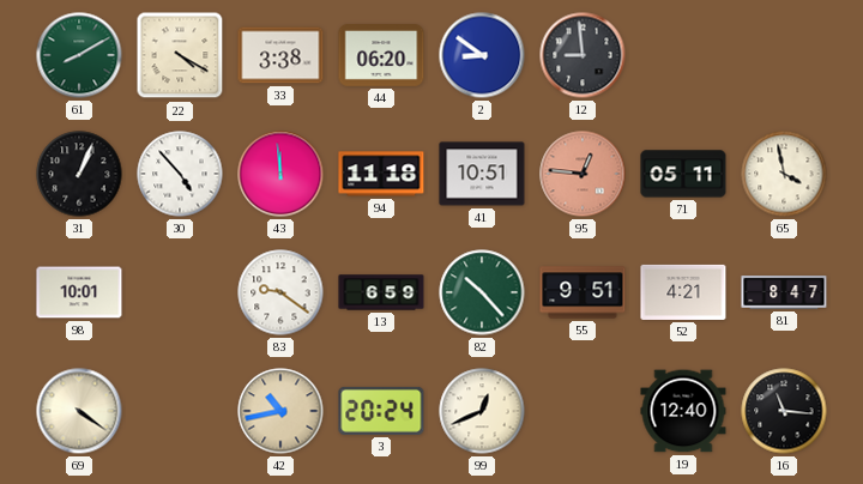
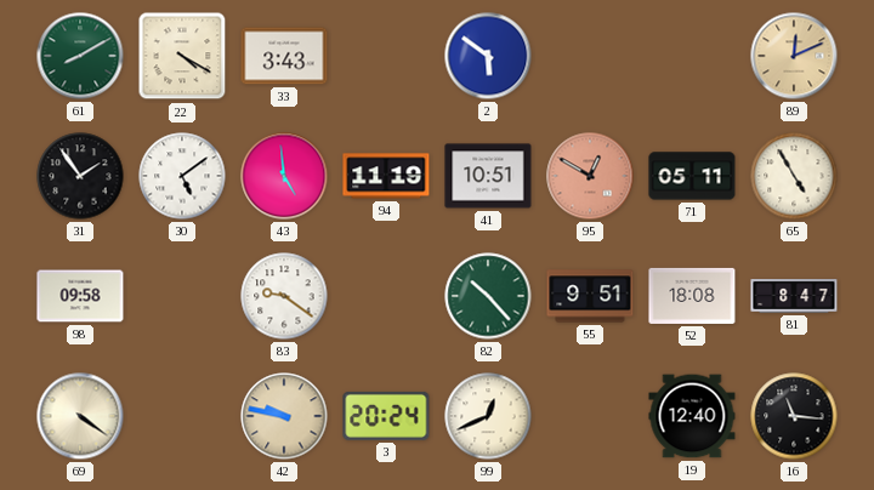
33: 3:38 -> 3:43
44: 06:20 -> none
2: 8:51 -> 5:51
12: 8:59 -> none
89: none -> 12:11
31: 1:04 -> 1:54
30: 4:53 -> 5:09
43: 11:59 -> 4:59
94: 11:18 -> 11:19
95: 12:46 -> 12:50
65: 3:58 -> 4:55
98: 10:01 -> 09:58
13: 6:59 -> none
52: 4:21 -> 18:08
42: 10:43 -> 9:47
